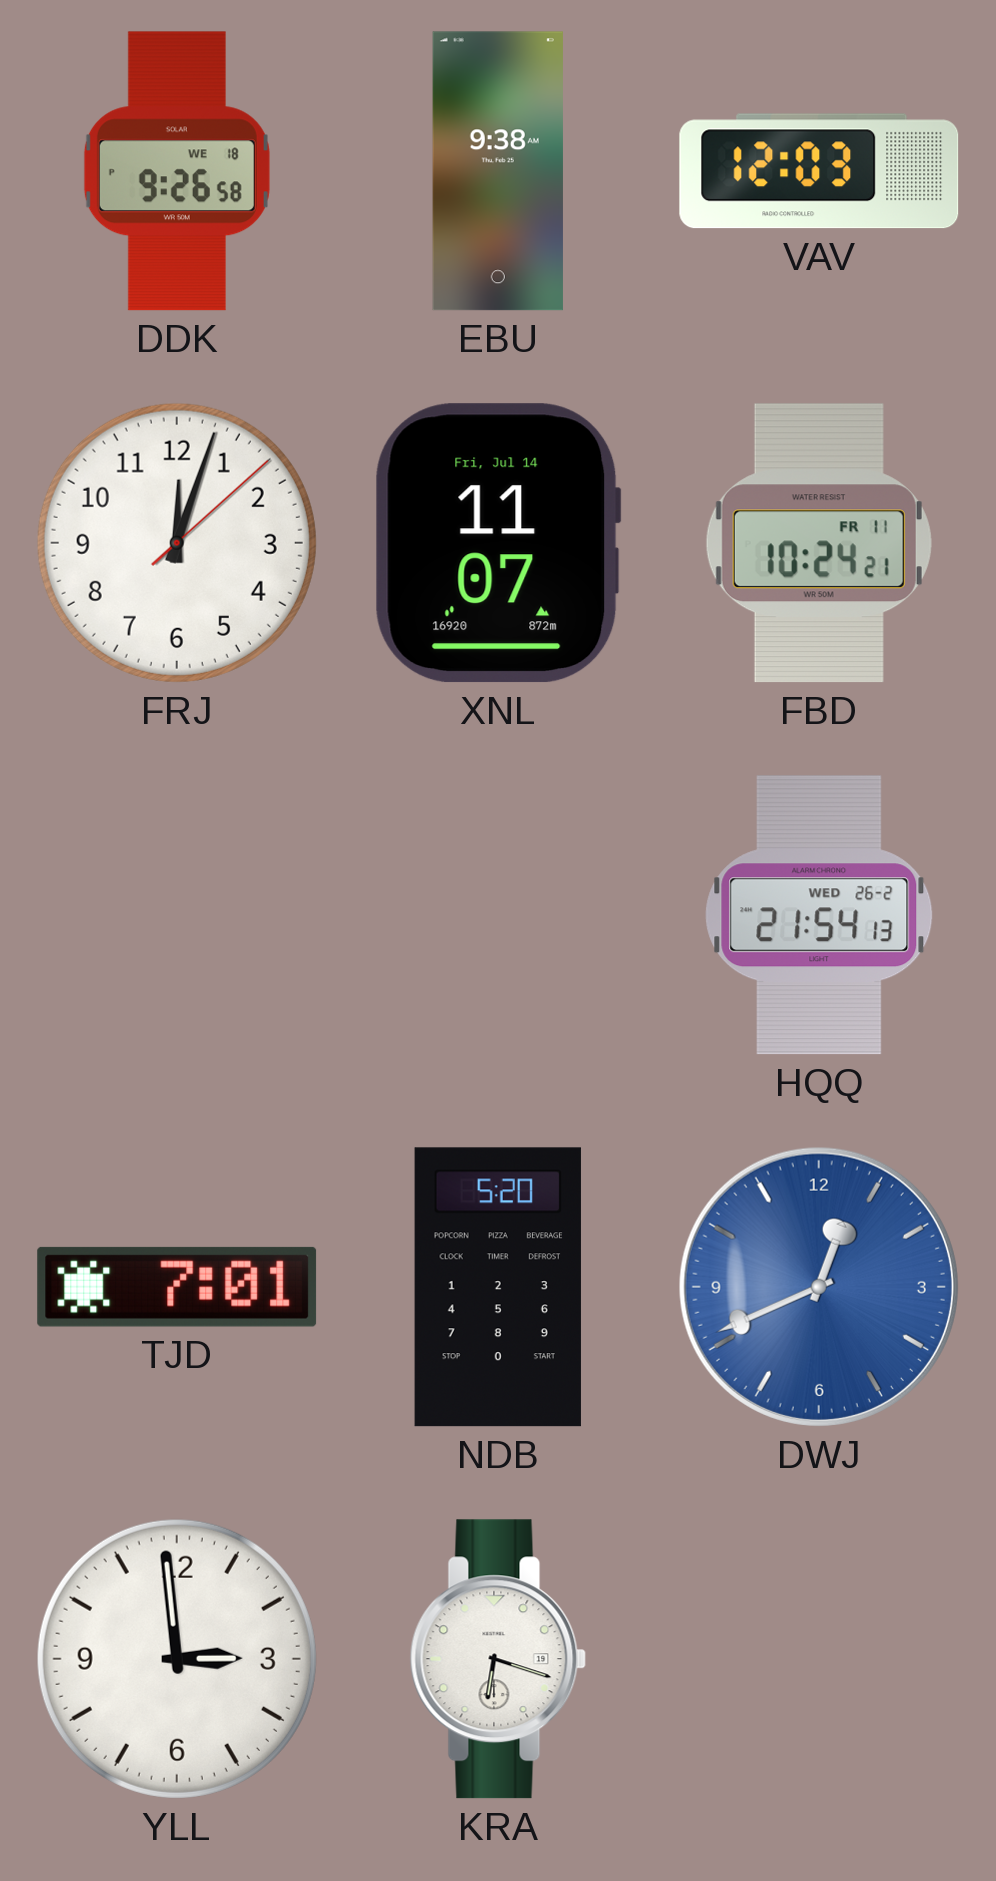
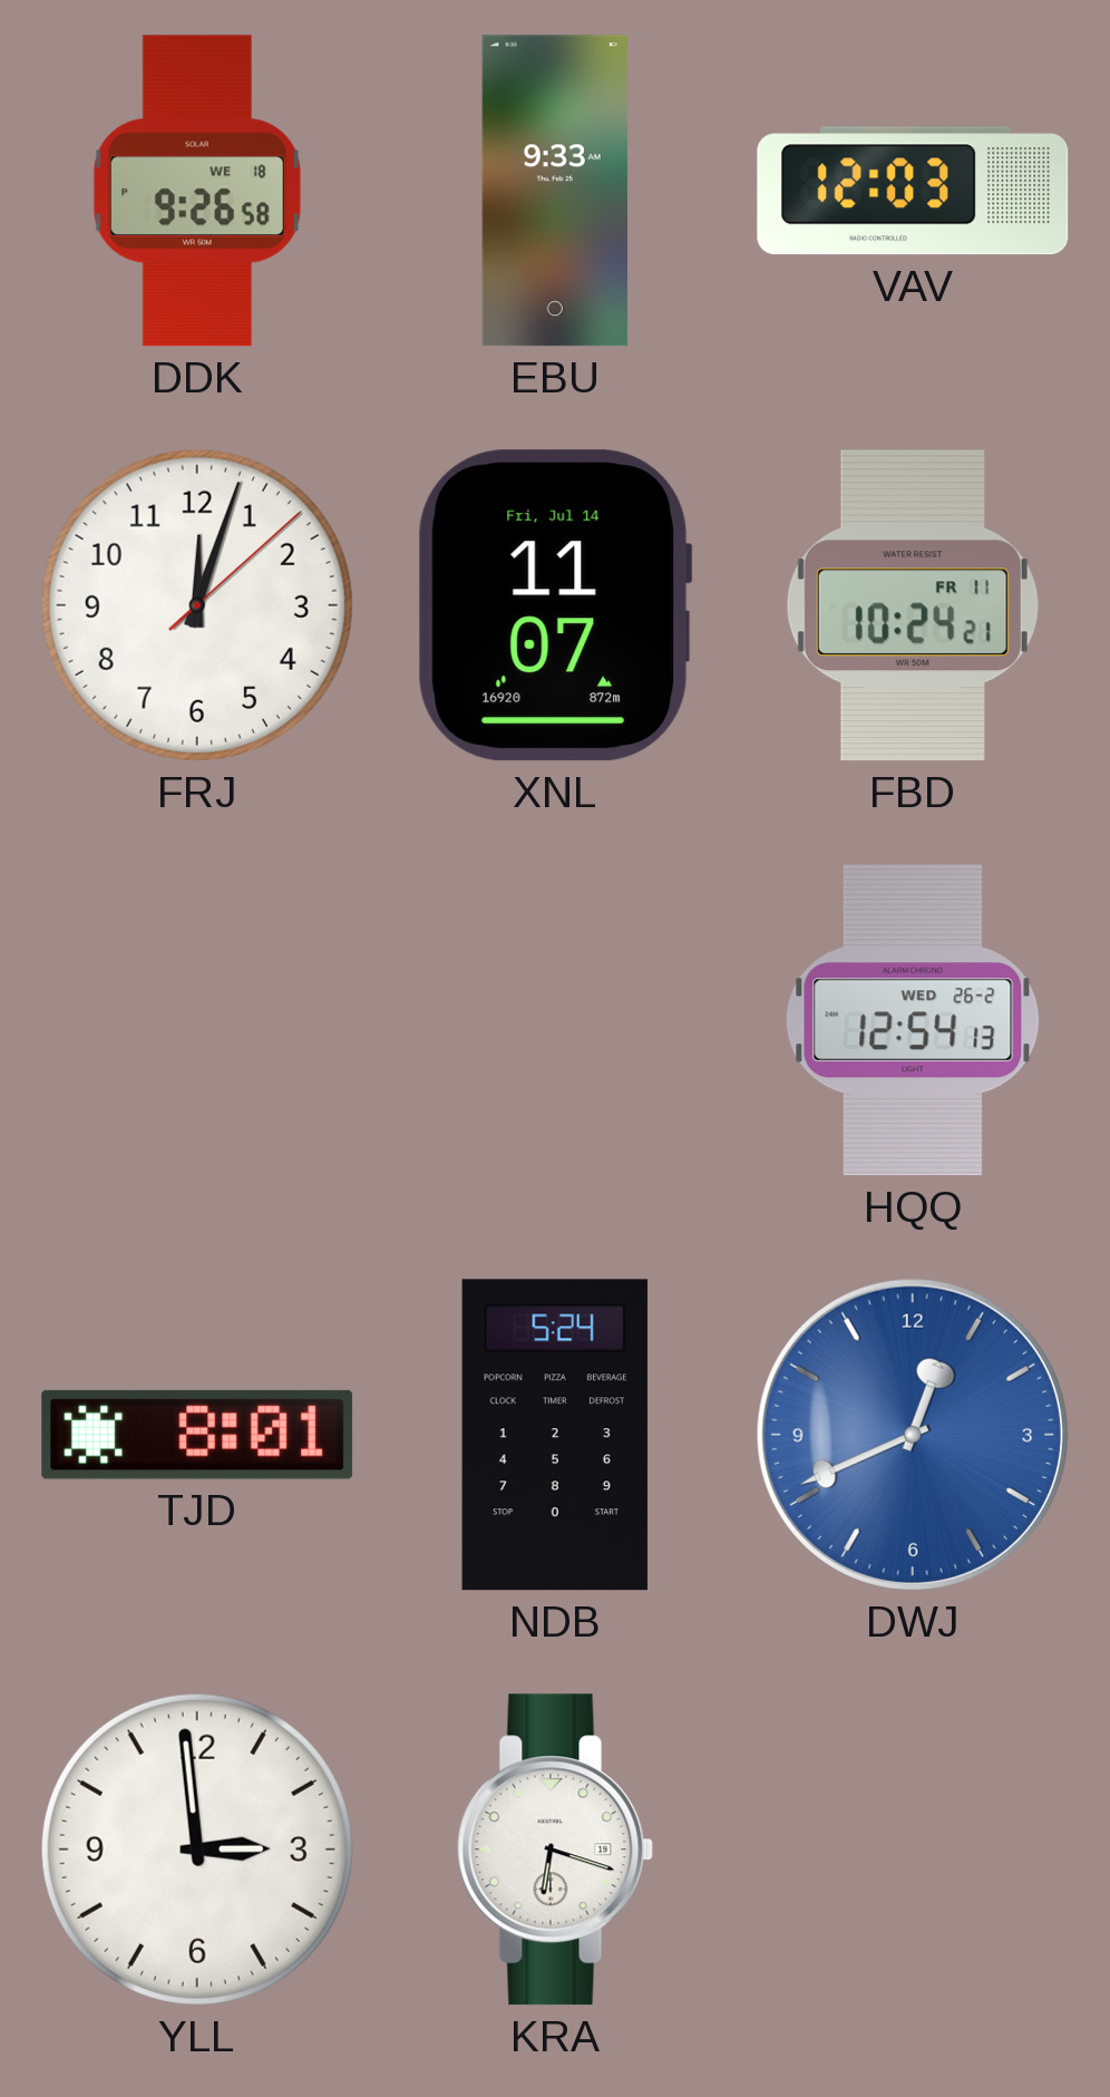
EBU: 9:38 -> 9:33
HQQ: 21:54 -> 12:54
TJD: 7:01 -> 8:01
NDB: 5:20 -> 5:24
